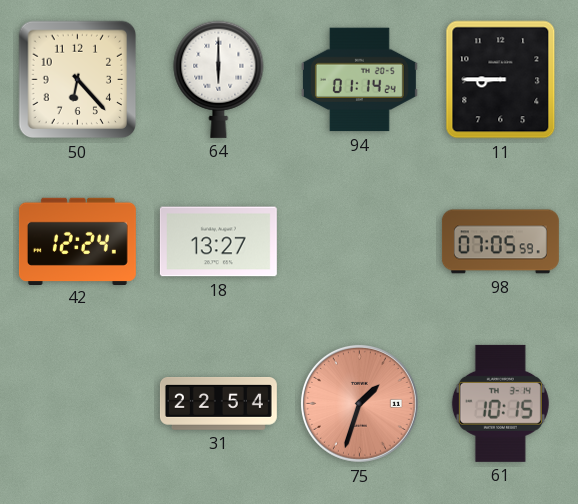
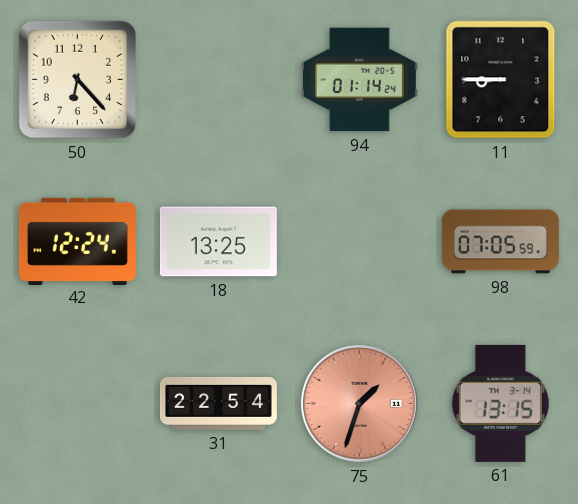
64: 6:00 -> none
18: 13:27 -> 13:25
61: 10:15 -> 13:15
